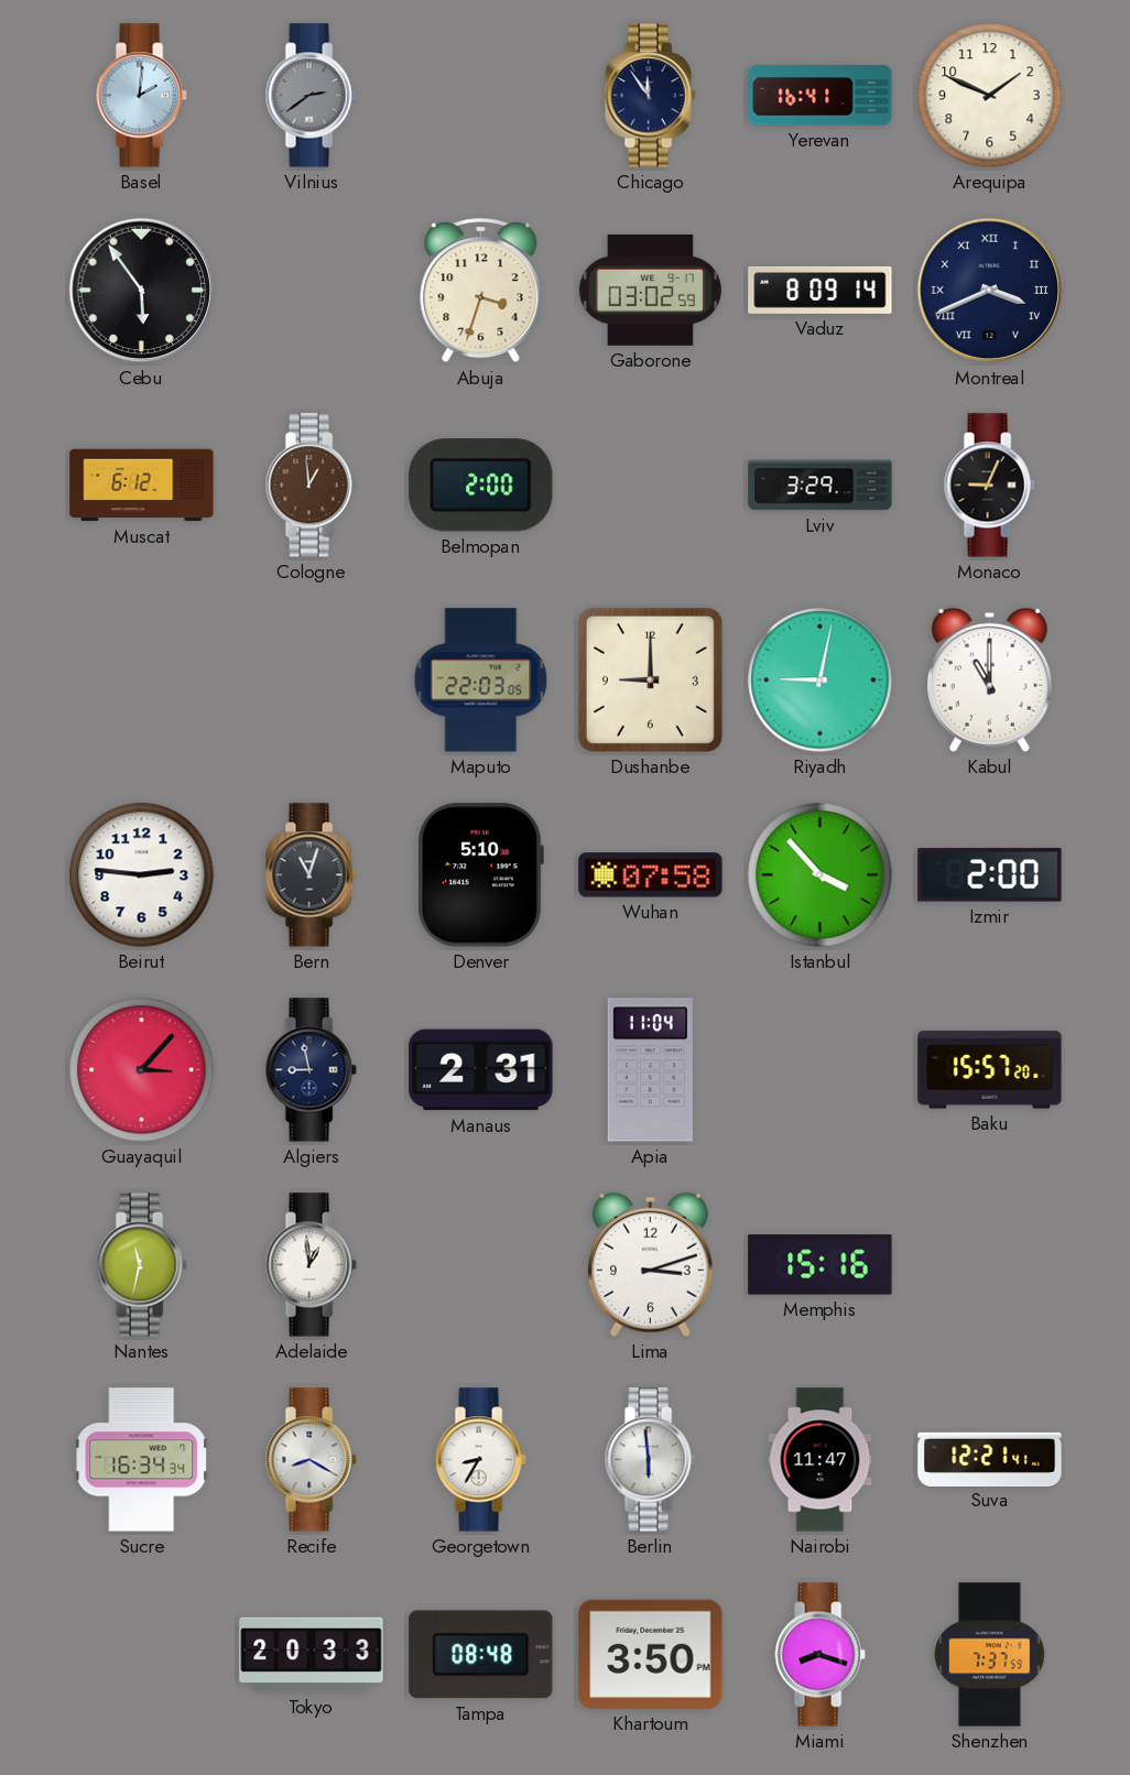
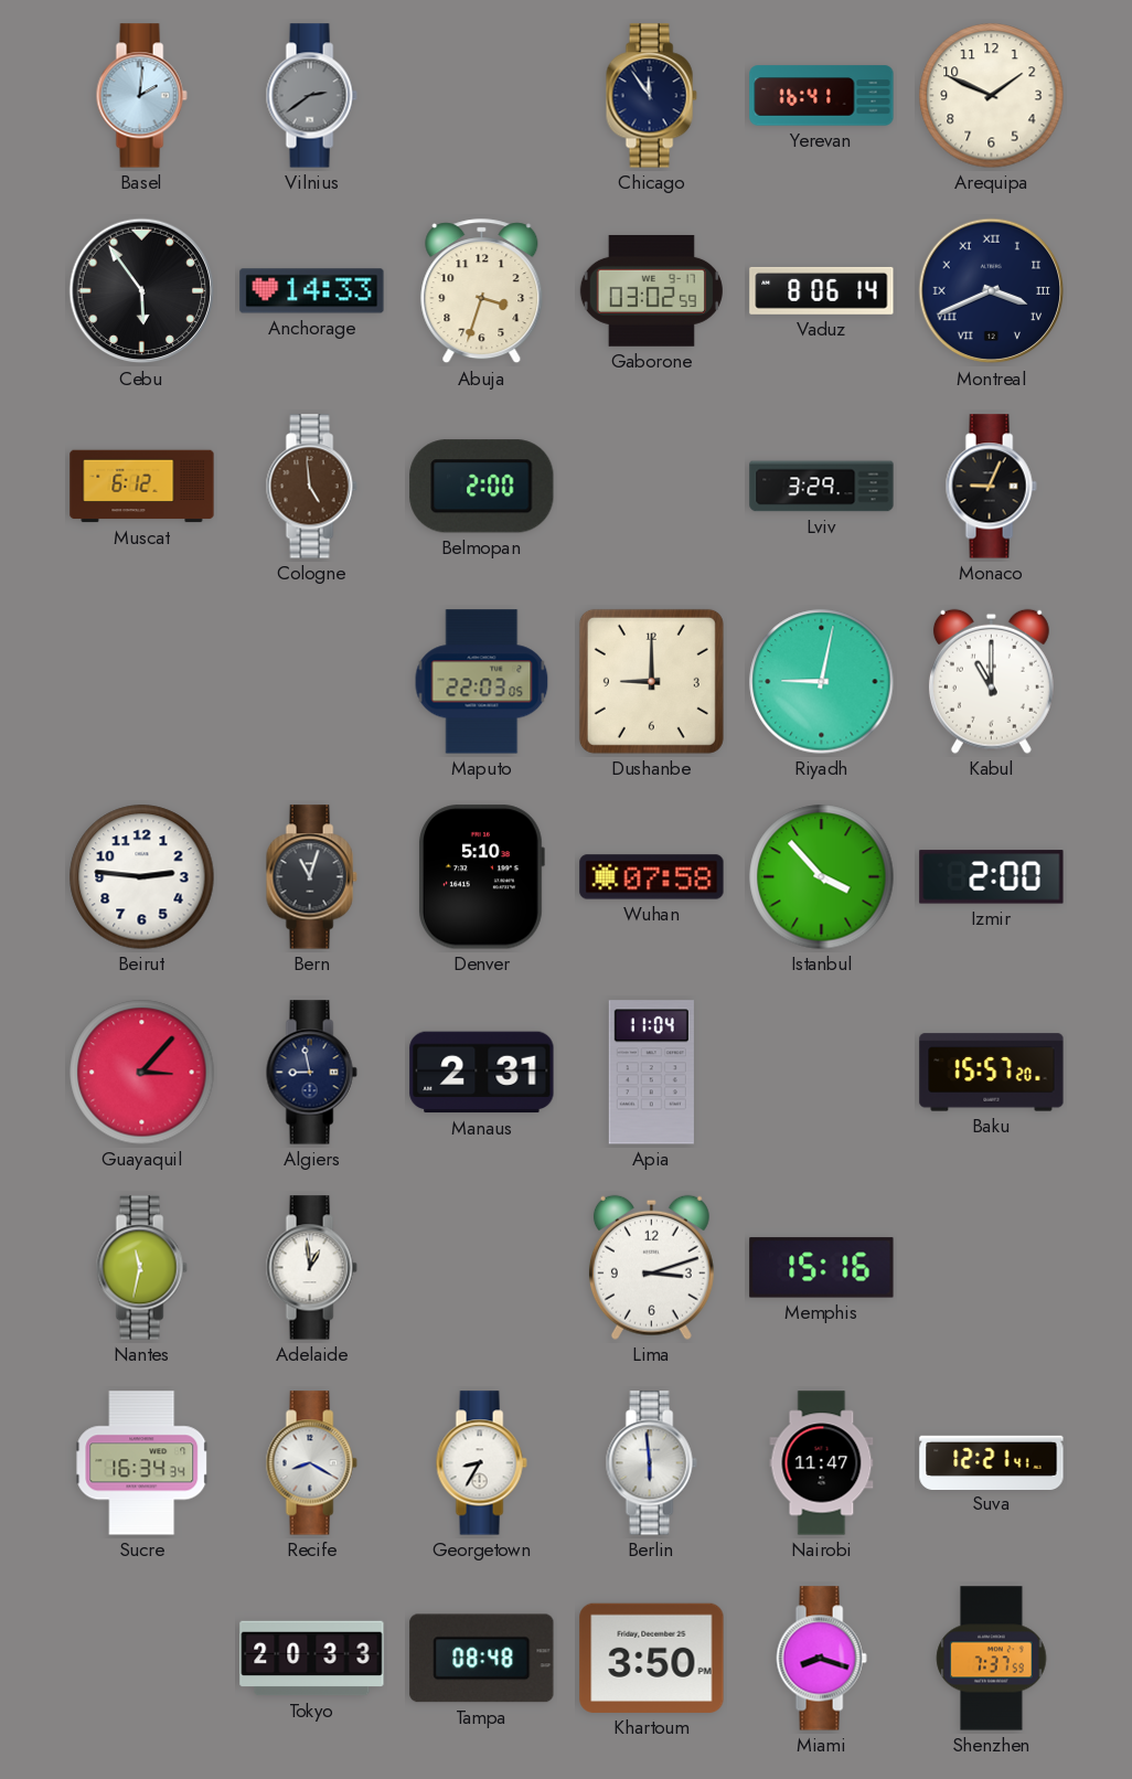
Anchorage: none -> 14:33
Vaduz: 8:09 -> 8:06
Cologne: 12:59 -> 4:59
